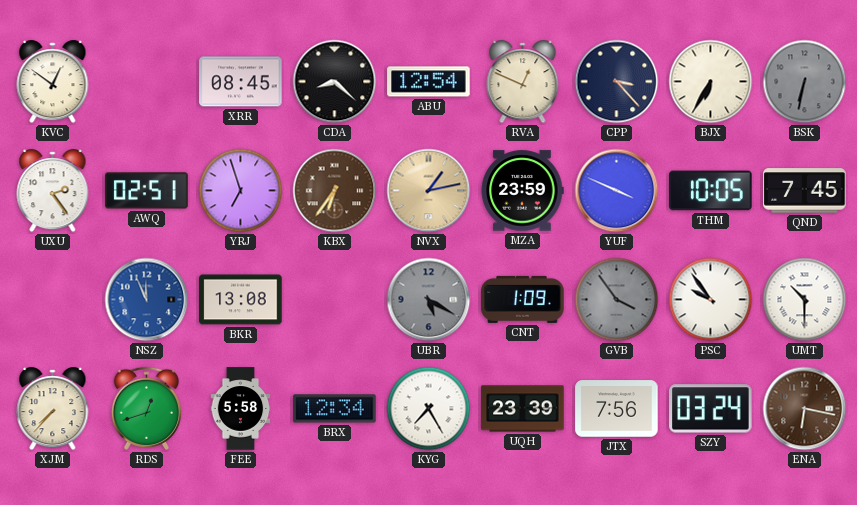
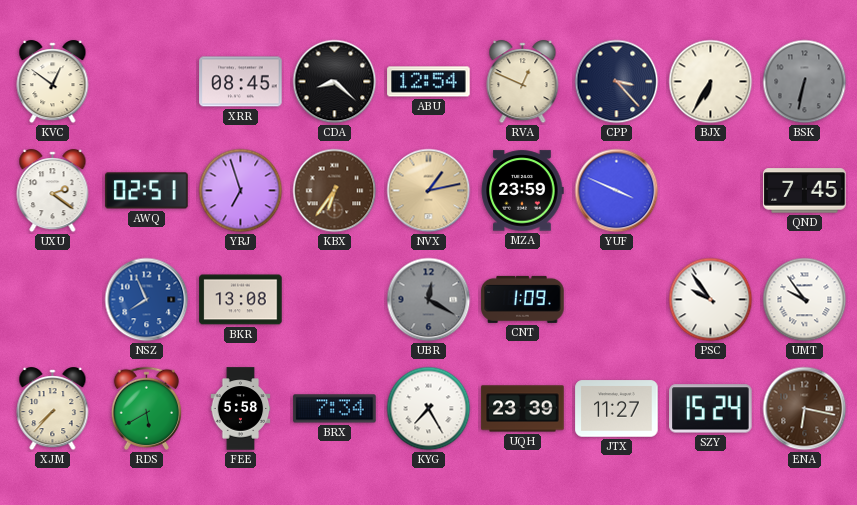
UXU: 2:24 -> 2:21
THM: 10:05 -> none
NSZ: 11:56 -> 7:56
UBR: 5:20 -> 12:20
GVB: 3:54 -> none
UMT: 10:30 -> 9:54
RDS: 12:42 -> 5:40
BRX: 12:34 -> 7:34
JTX: 7:56 -> 11:27
SZY: 03:24 -> 15:24
